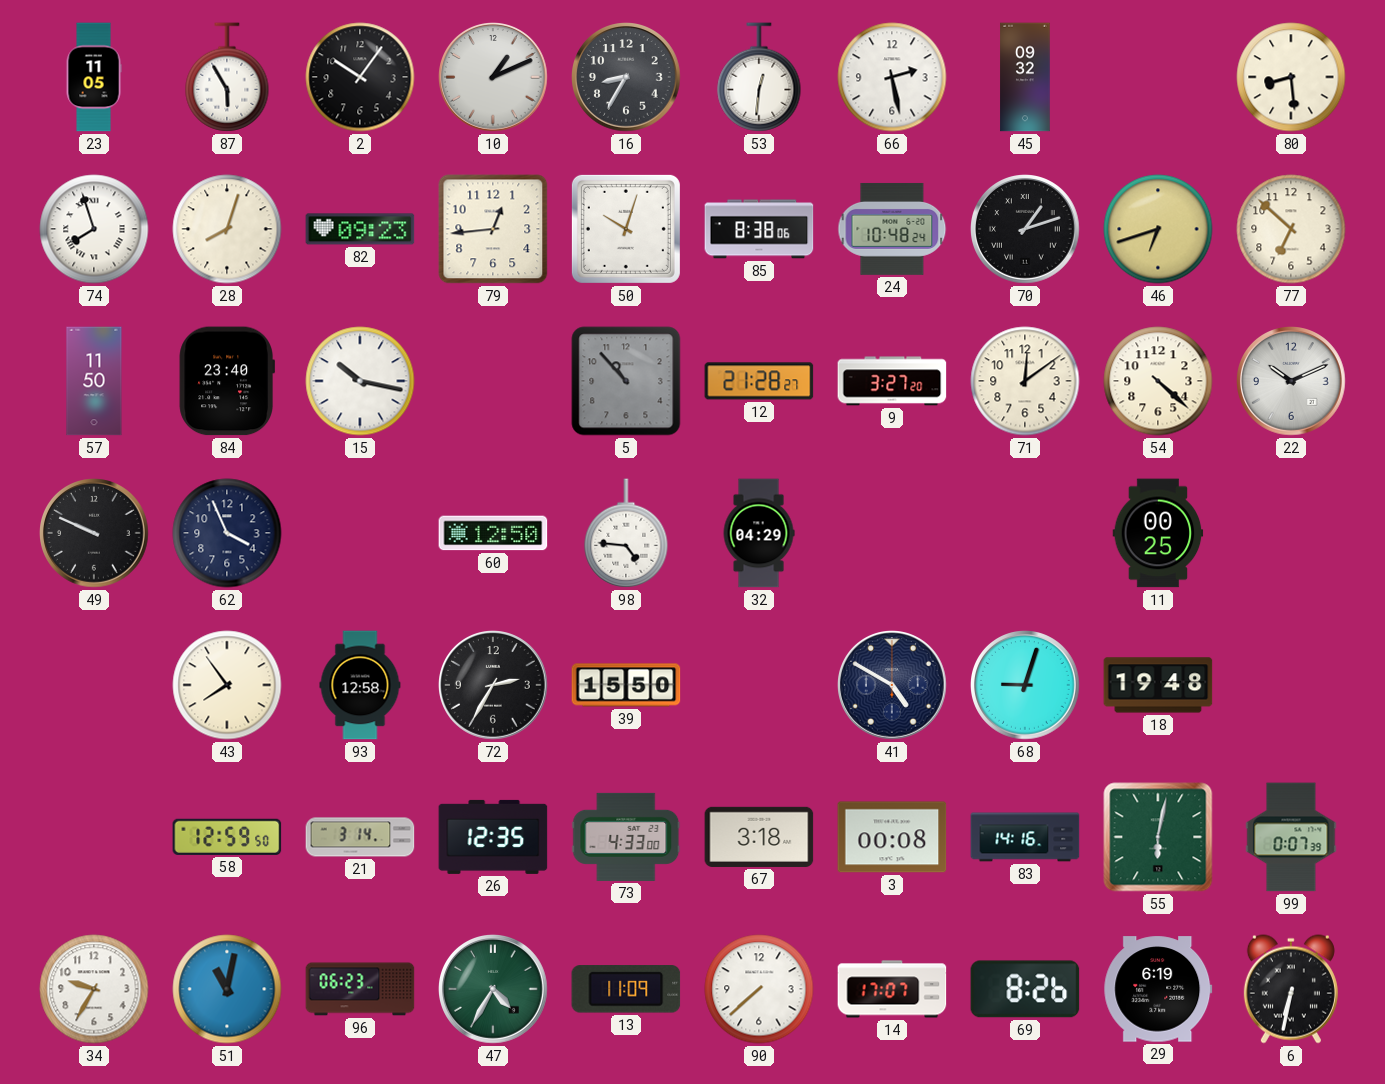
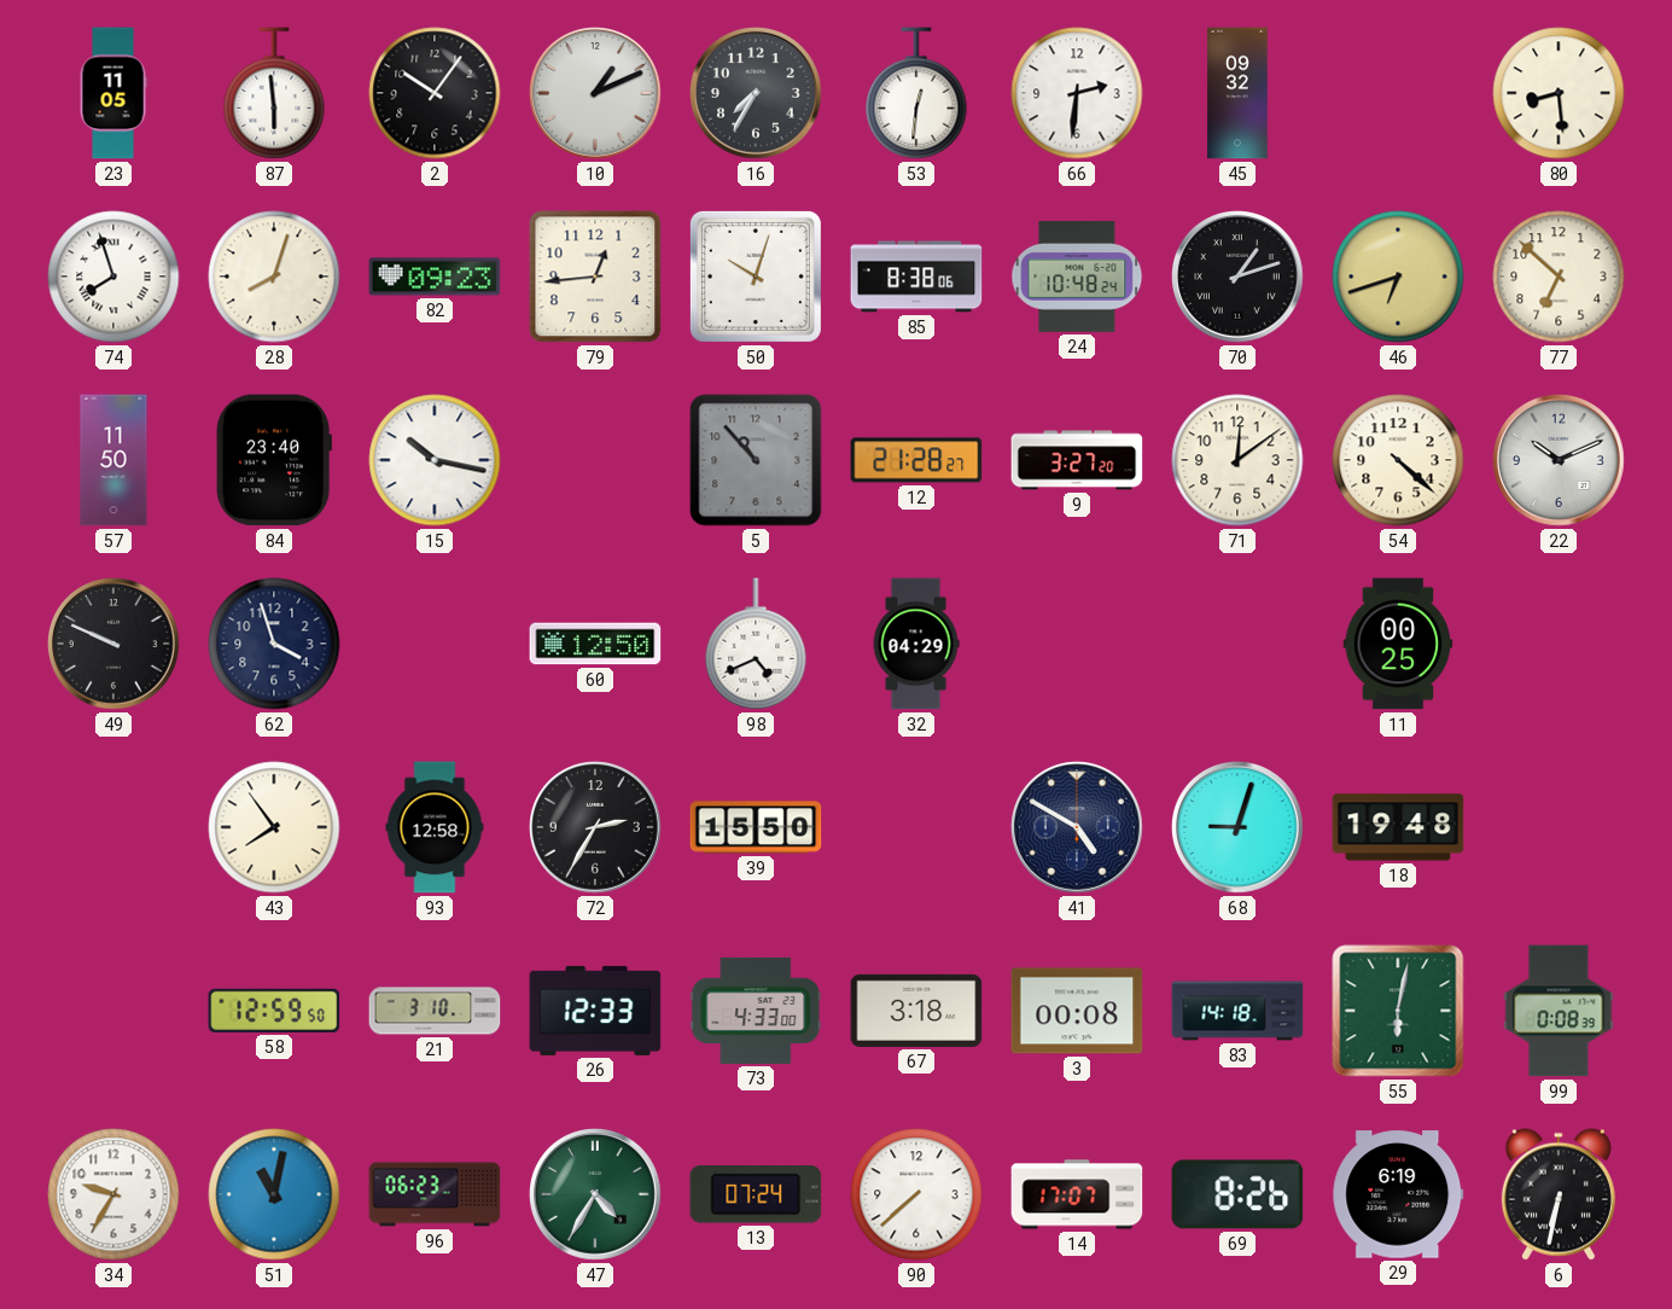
87: 5:55 -> 5:59
16: 8:35 -> 7:35
66: 2:28 -> 2:31
62: 3:56 -> 3:57
98: 4:46 -> 4:41
21: 3:14 -> 3:10
26: 12:35 -> 12:33
83: 14:16 -> 14:18
99: 0:07 -> 0:08
13: 11:09 -> 07:24
